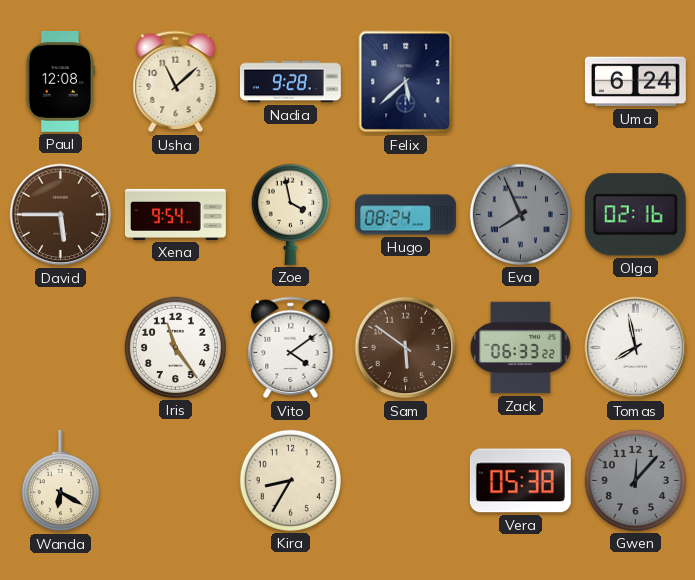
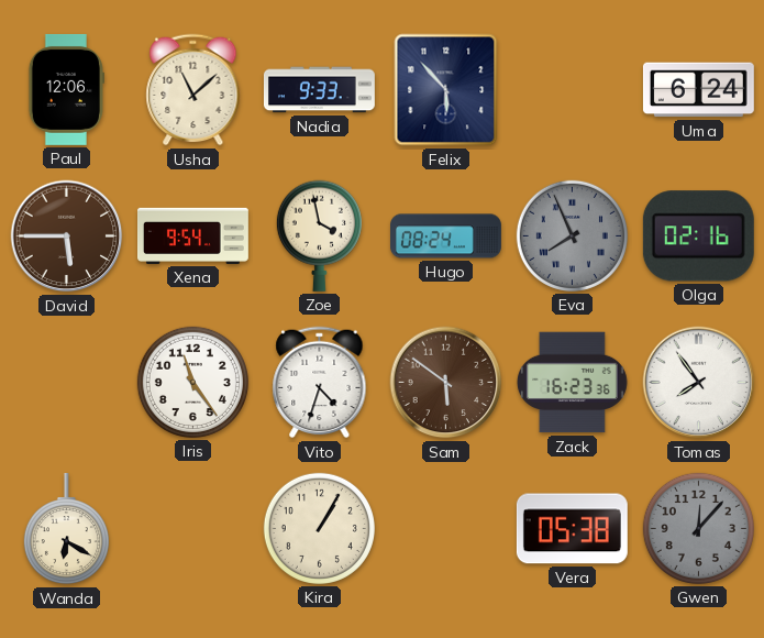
Paul: 12:08 -> 12:06
Nadia: 9:28 -> 9:33
Felix: 5:38 -> 5:53
Vito: 4:09 -> 4:33
Zack: 06:33 -> 16:23
Tomas: 7:58 -> 7:54
Kira: 8:35 -> 1:05
